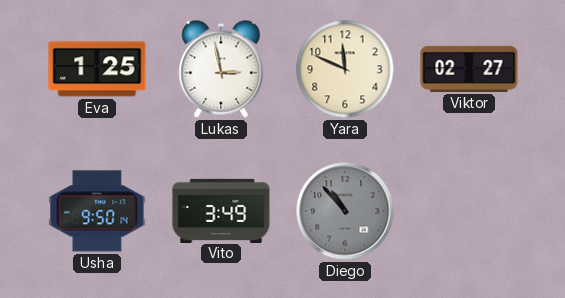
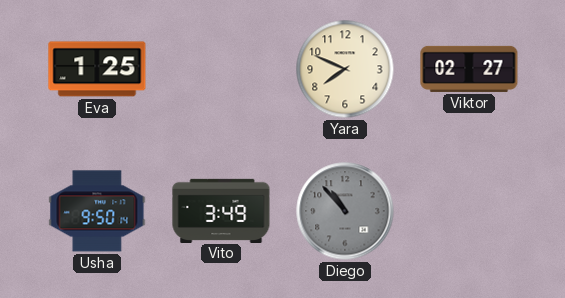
Lukas: 2:58 -> none
Yara: 11:49 -> 7:49
